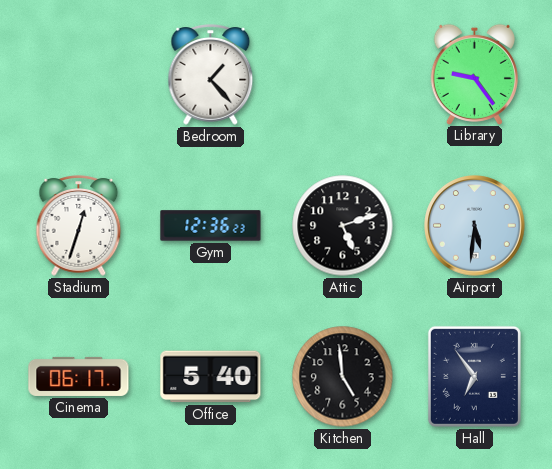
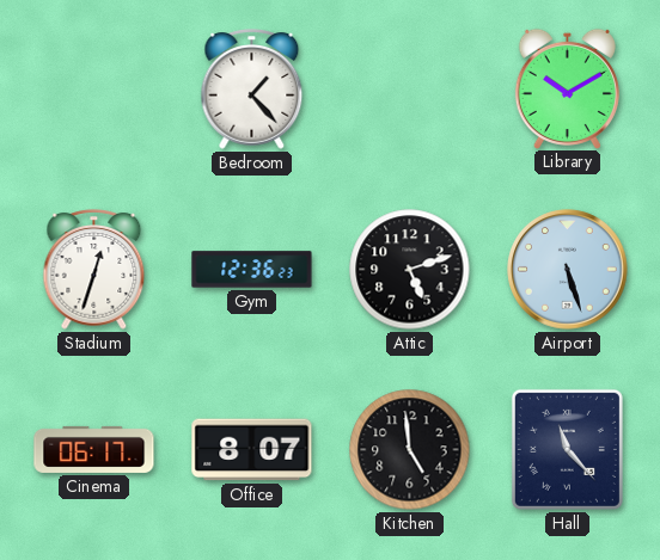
Library: 9:24 -> 10:10
Airport: 5:31 -> 5:27
Office: 5:40 -> 8:07
Hall: 6:54 -> 11:23
